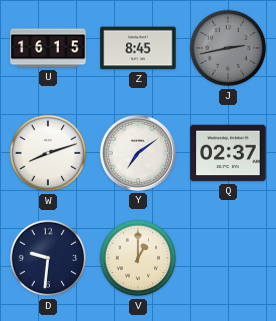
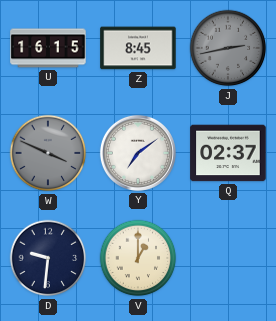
W: 8:12 -> 3:49
W dial: white -> grey
